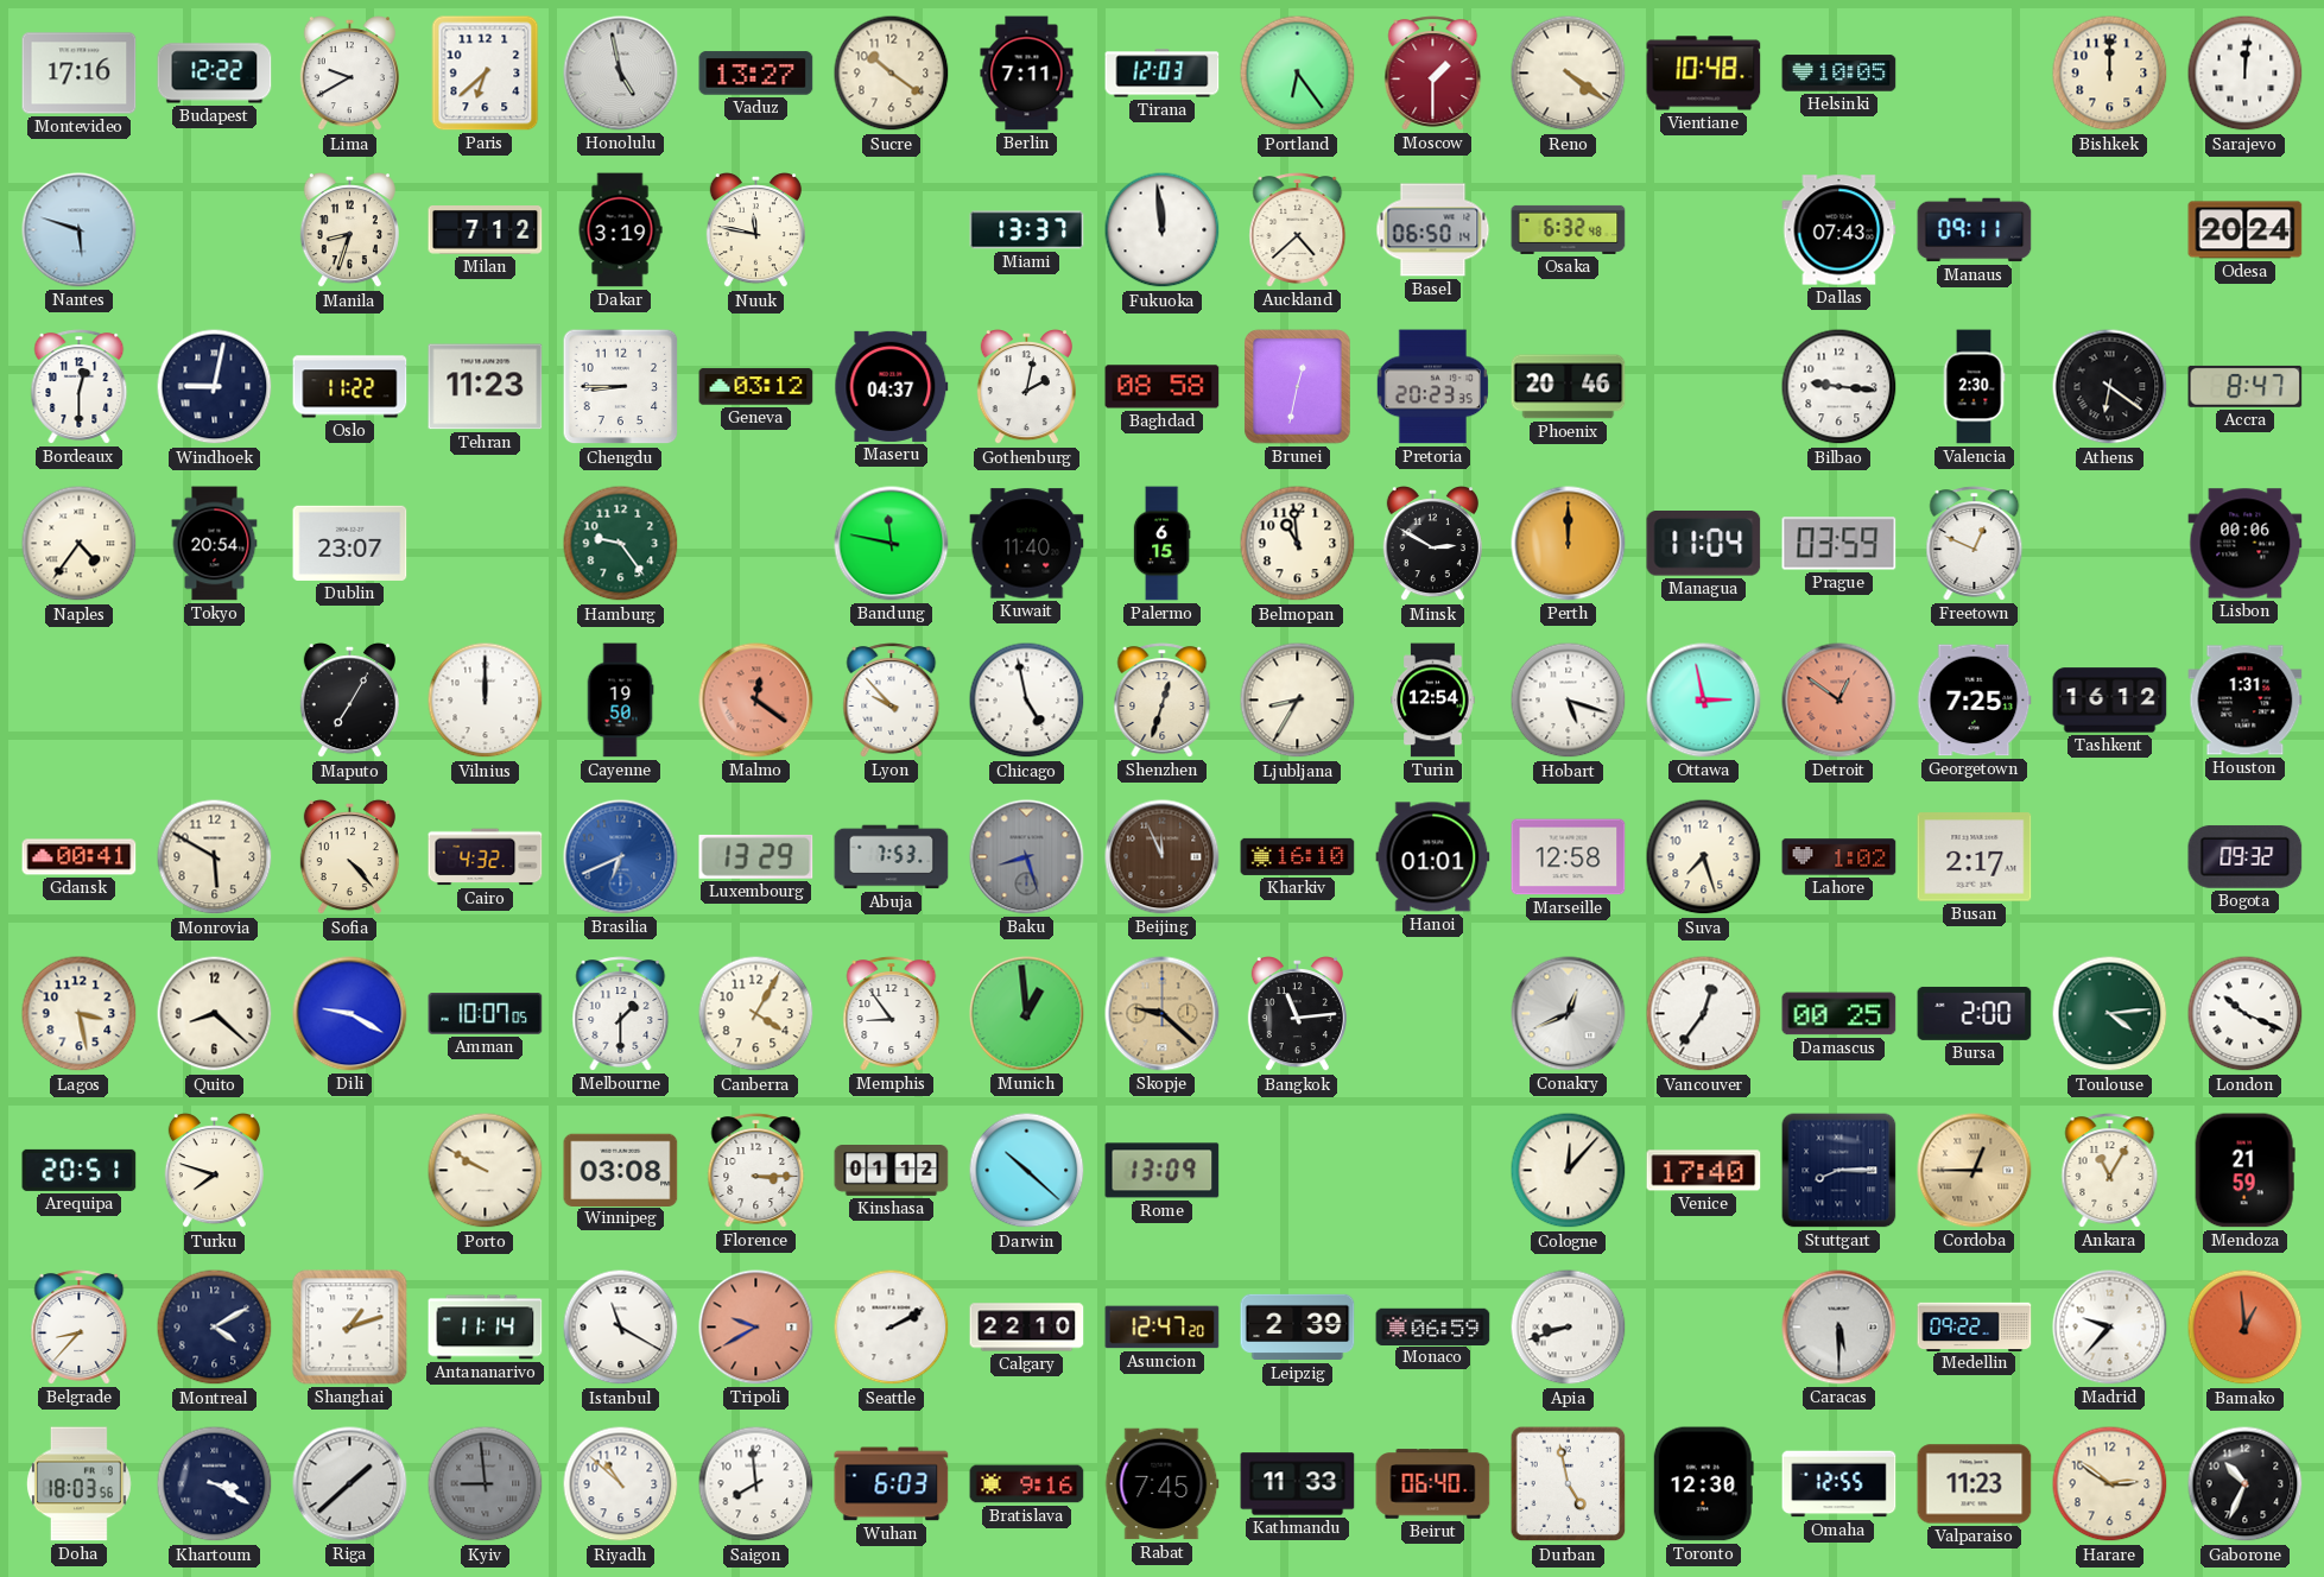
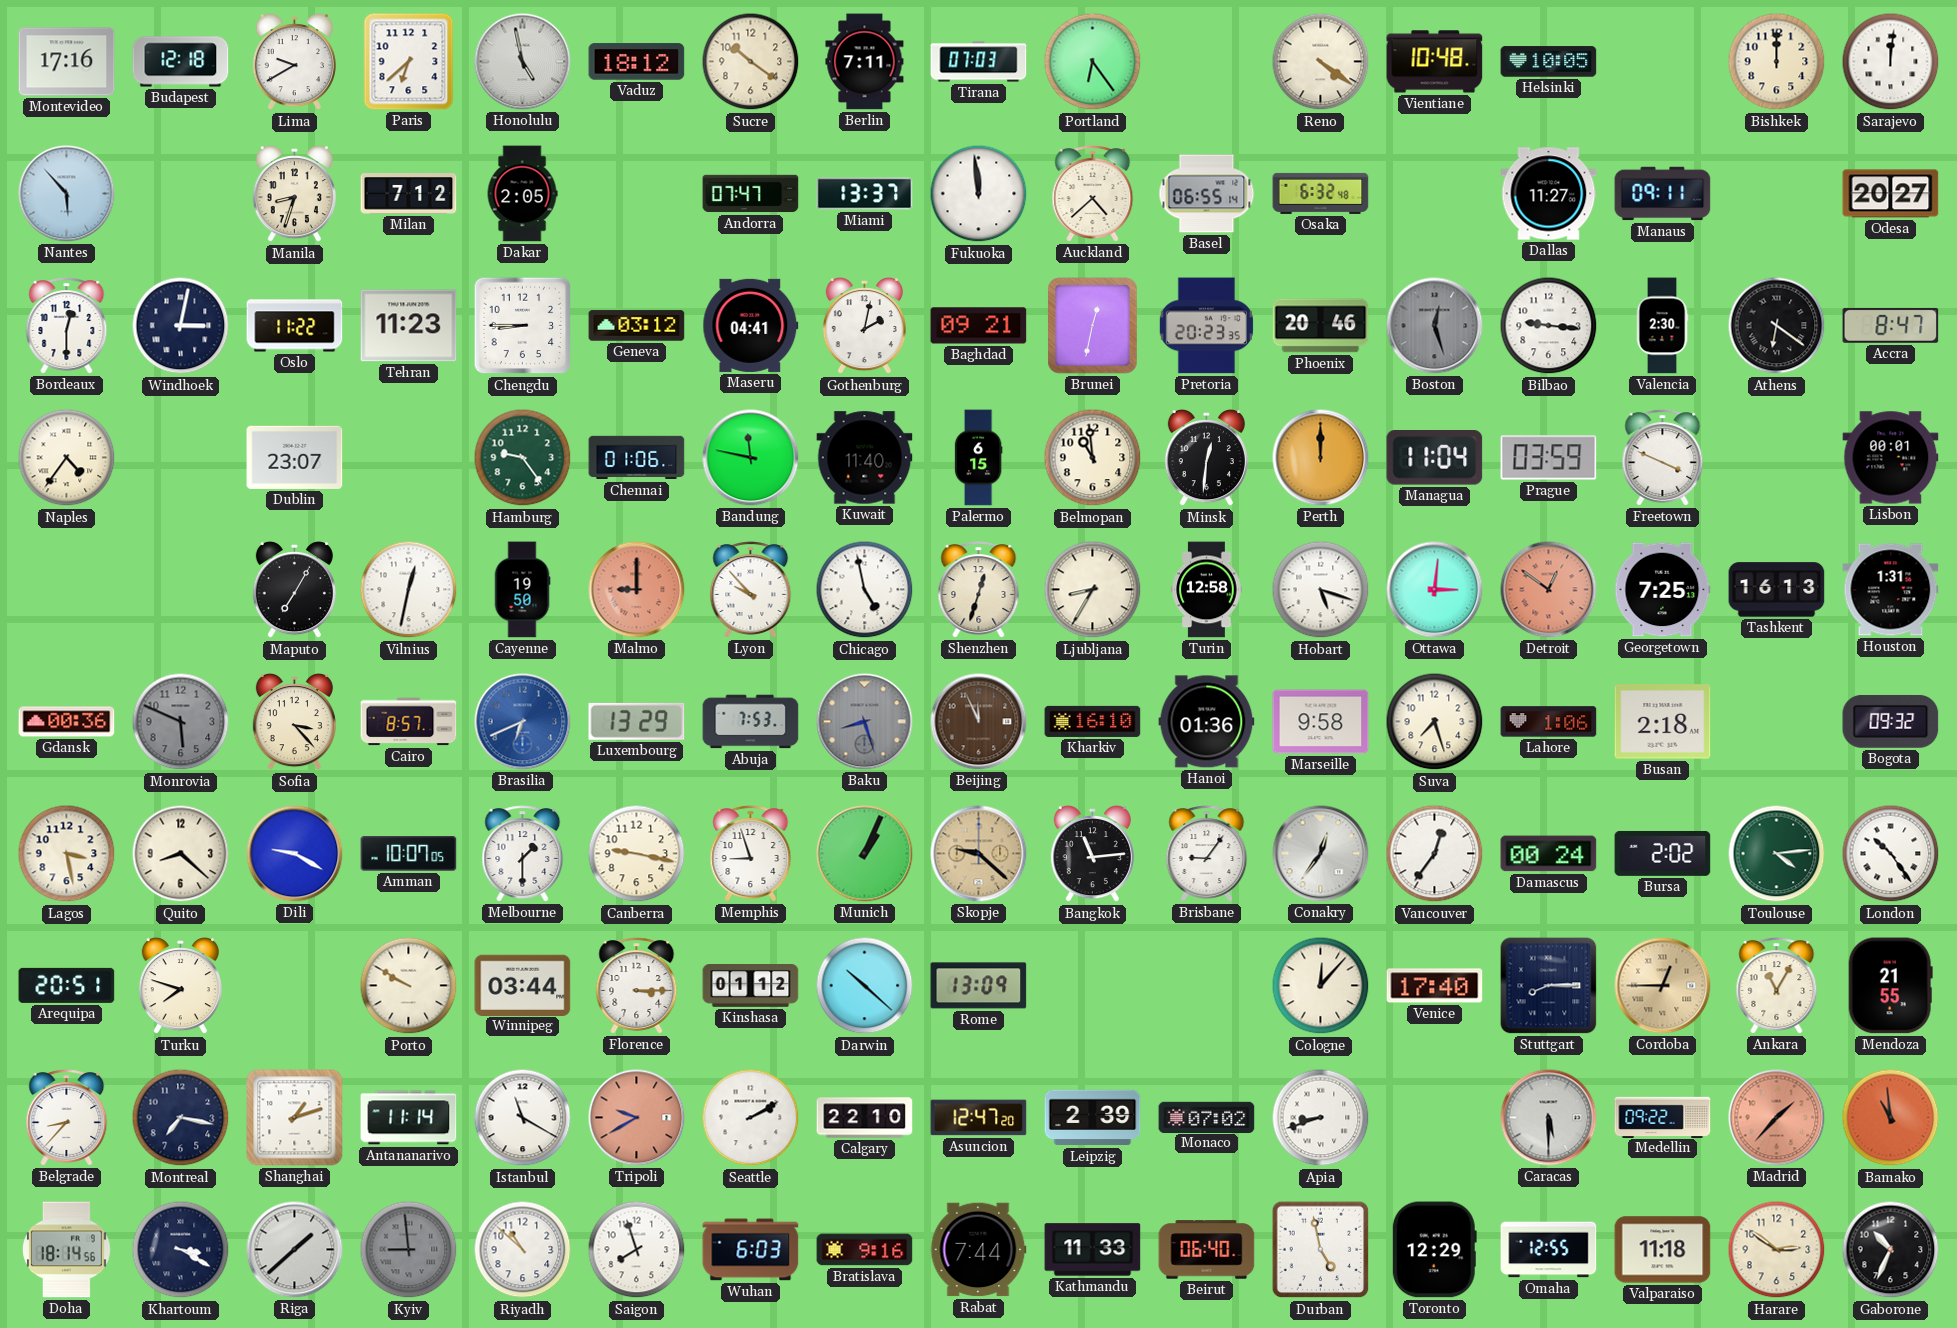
Budapest: 12:22 -> 12:18
Vaduz: 13:27 -> 18:12
Tirana: 12:03 -> 07:03
Moscow: 1:30 -> none
Nantes: 5:48 -> 5:53
Dakar: 3:19 -> 2:05
Nuuk: 11:47 -> none
Andorra: none -> 07:47
Basel: 06:50 -> 06:55
Dallas: 07:43 -> 11:27
Odesa: 20:24 -> 20:27
Windhoek: 9:02 -> 3:02
Maseru: 04:37 -> 04:41
Baghdad: 08:58 -> 09:21
Boston: none -> 12:27
Tokyo: 20:54 -> none
Chennai: none -> 01:06
Minsk: 2:50 -> 12:31
Freetown: 12:49 -> 3:49
Lisbon: 00:06 -> 00:01
Vilnius: 12:00 -> 12:32
Malmo: 12:21 -> 9:00
Turin: 12:54 -> 12:58
Ottawa: 2:58 -> 3:01
Tashkent: 16:12 -> 16:13
Gdansk: 00:41 -> 00:36
Monrovia: 5:50 -> 5:49
Monrovia dial: cream -> grey
Sofia: 4:23 -> 3:23
Cairo: 4:32 -> 8:57
Hanoi: 01:01 -> 01:36
Marseille: 12:58 -> 9:58
Lahore: 1:02 -> 1:06
Busan: 2:17 -> 2:18
Canberra: 4:05 -> 9:17
Memphis: 8:54 -> 8:57
Munich: 12:59 -> 1:04
Brisbane: none -> 9:06
Conakry: 12:41 -> 12:36
Damascus: 00:25 -> 00:24
Bursa: 2:00 -> 2:02
London: 10:19 -> 10:24
Winnipeg: 03:08 -> 03:44
Mendoza: 21:59 -> 21:55
Montreal: 4:10 -> 7:17
Monaco: 06:59 -> 07:02
Madrid: 9:37 -> 1:37
Madrid dial: white -> salmon
Bamako: 12:59 -> 10:59
Doha: 18:03 -> 18:14
Saigon: 7:59 -> 7:57
Rabat: 7:45 -> 7:44
Toronto: 12:30 -> 12:29
Valparaiso: 11:23 -> 11:18
